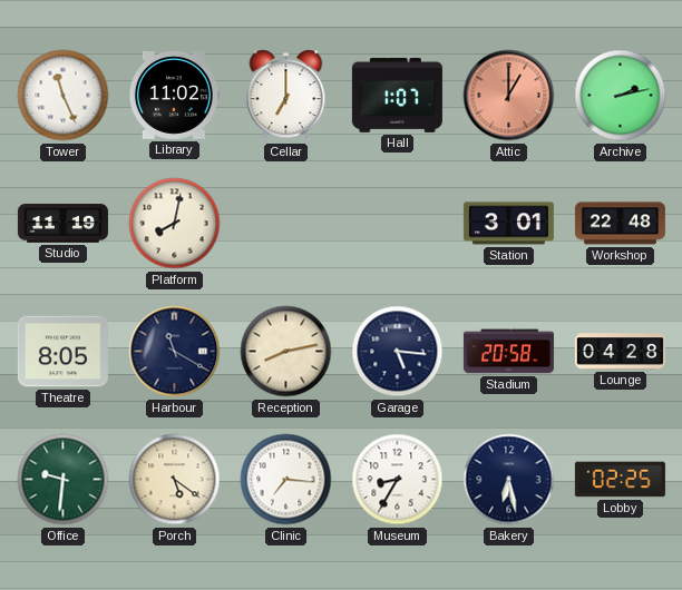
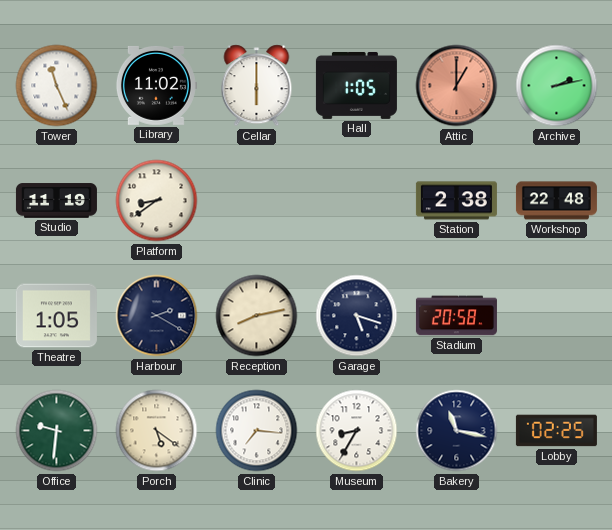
Cellar: 7:00 -> 6:00
Hall: 1:07 -> 1:05
Platform: 8:02 -> 8:39
Station: 3:01 -> 2:38
Theatre: 8:05 -> 1:05
Harbour: 11:20 -> 2:20
Garage: 5:16 -> 5:18
Lounge: 04:28 -> none
Bakery: 6:28 -> 11:17
